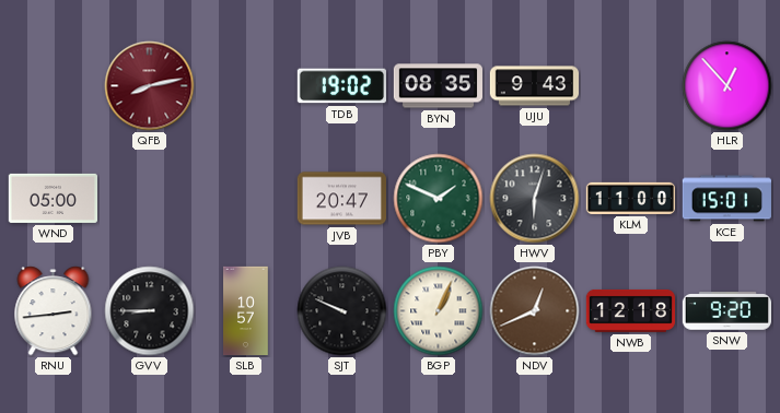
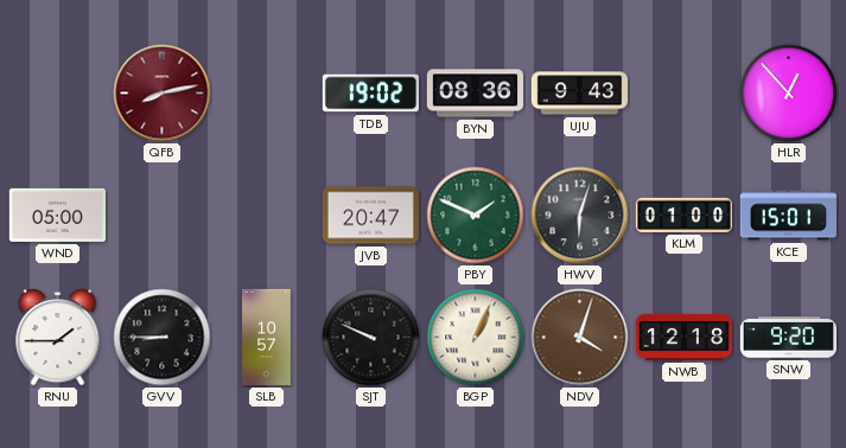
BYN: 08:35 -> 08:36
KLM: 11:00 -> 01:00
RNU: 2:44 -> 1:45
NDV: 12:41 -> 4:03
